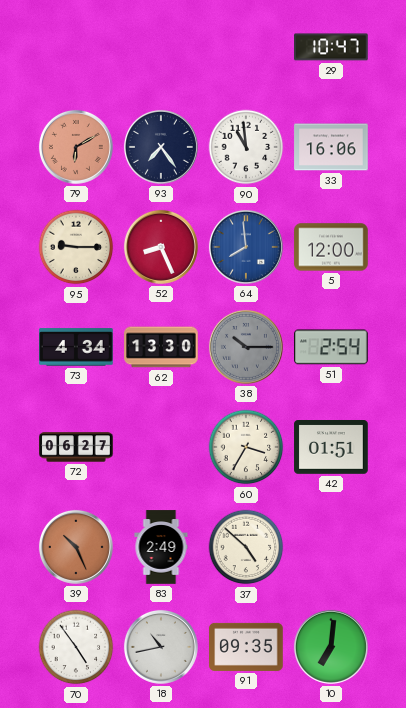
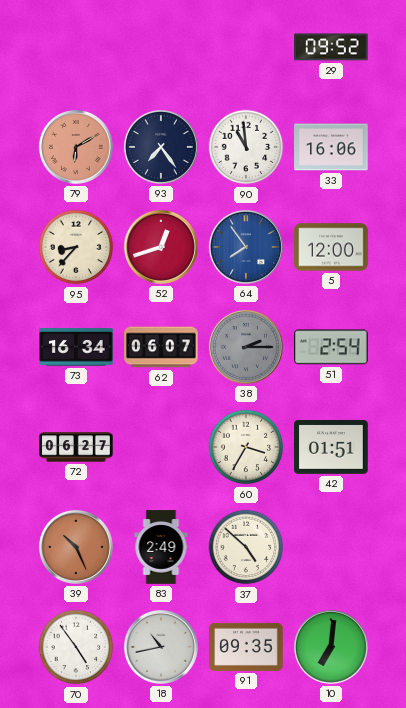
29: 10:47 -> 09:52
95: 9:15 -> 8:37
52: 8:26 -> 12:42
64: 7:59 -> 7:54
73: 4:34 -> 16:34
62: 13:30 -> 06:07
38: 10:15 -> 2:15
